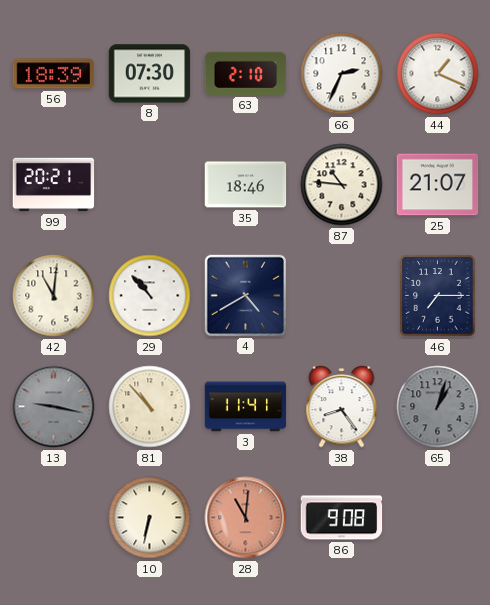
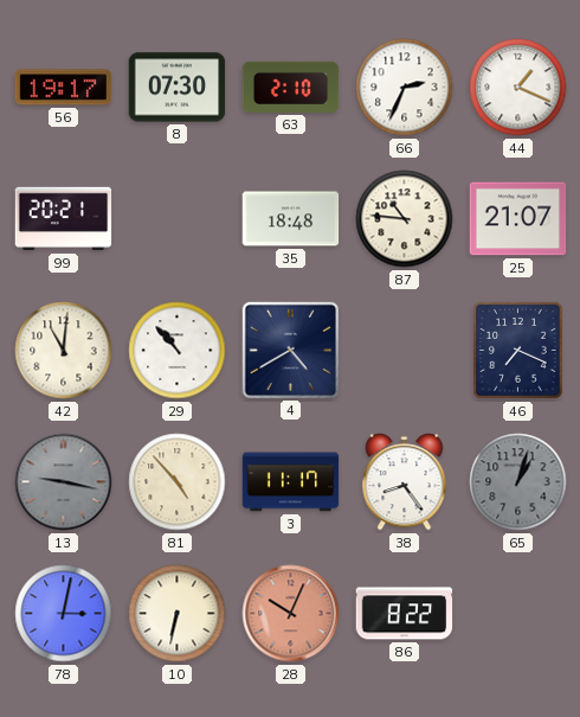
56: 18:39 -> 19:17
35: 18:46 -> 18:48
46: 7:15 -> 7:19
81: 10:53 -> 4:53
3: 11:41 -> 11:17
78: none -> 3:02
28: 11:01 -> 10:04
86: 9:08 -> 8:22
